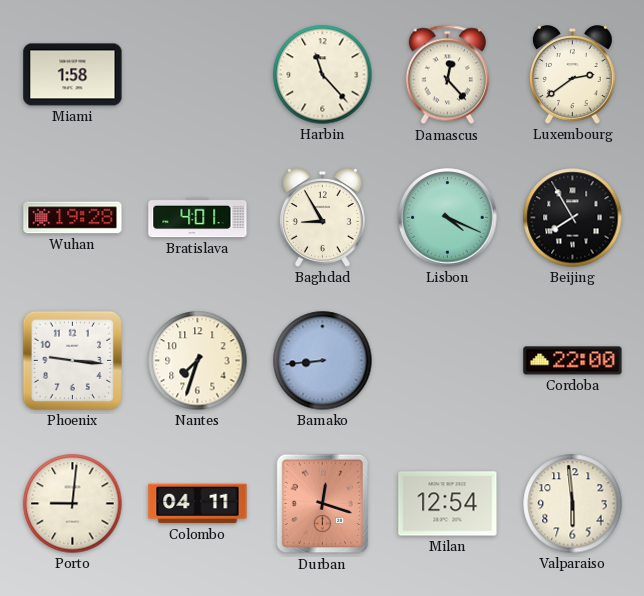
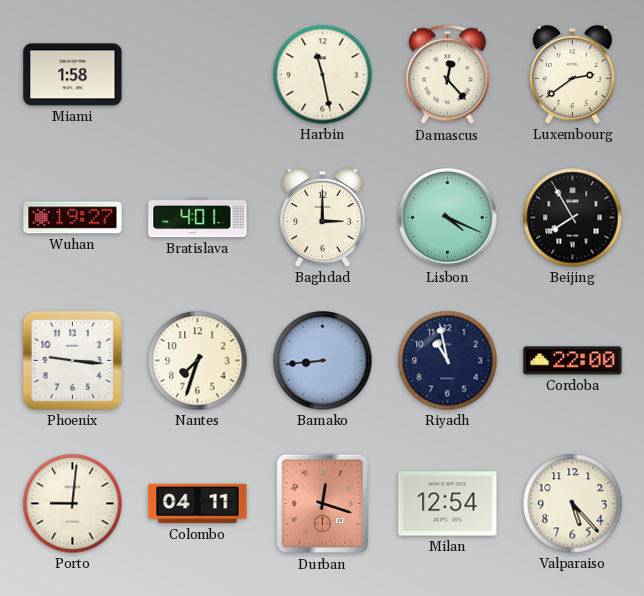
Harbin: 11:23 -> 11:28
Wuhan: 19:28 -> 19:27
Baghdad: 8:55 -> 3:00
Riyadh: none -> 10:58
Valparaiso: 5:59 -> 5:23
